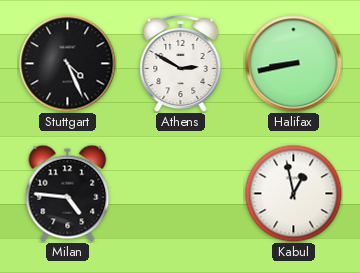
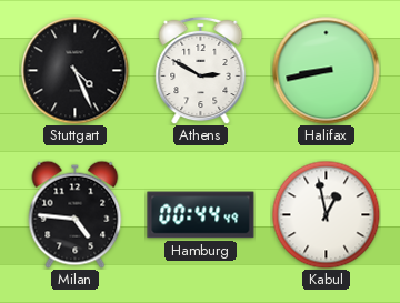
Hamburg: none -> 00:44
